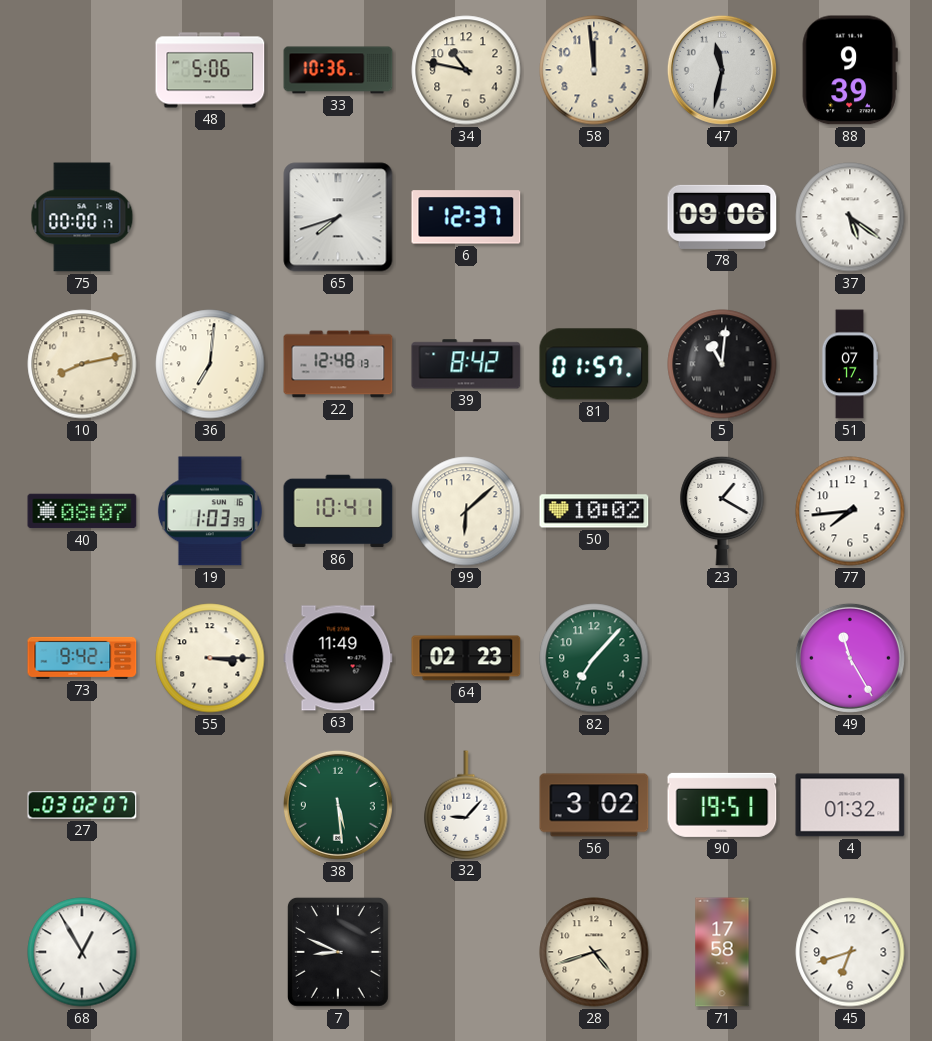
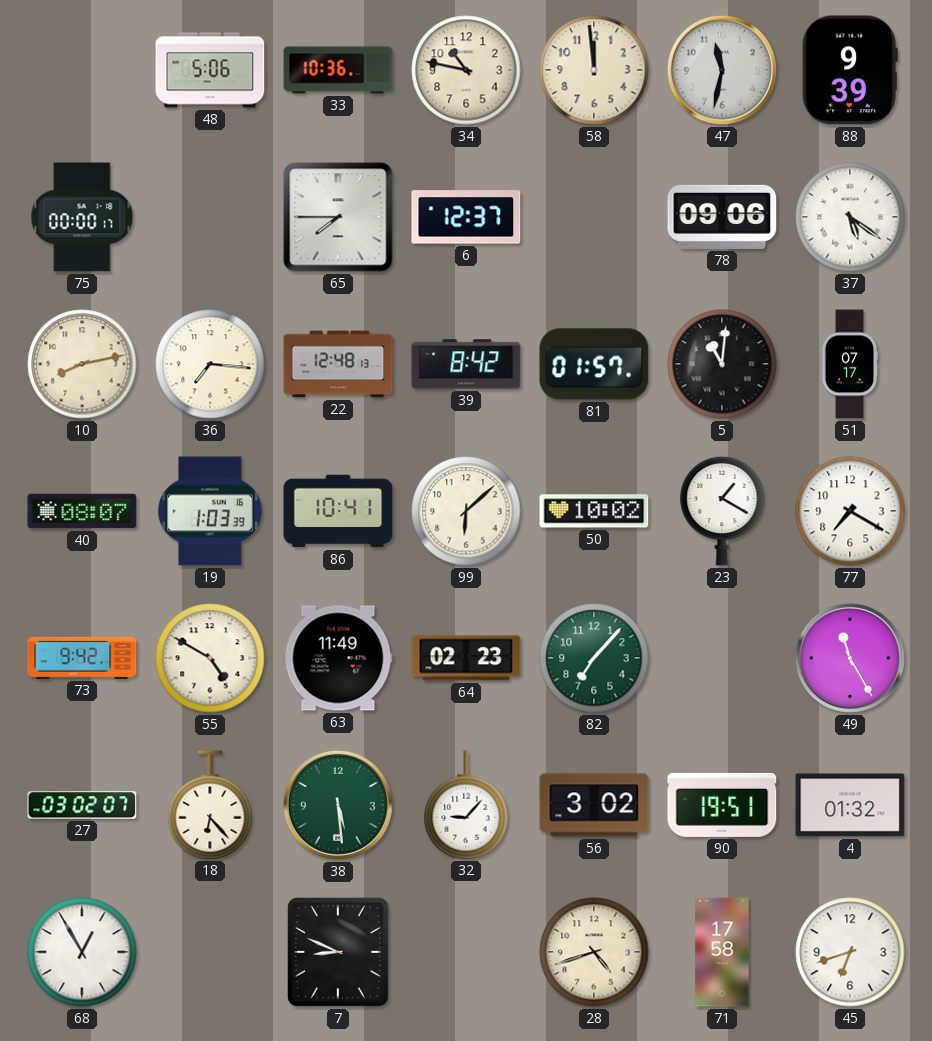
65: 7:42 -> 7:45
36: 7:01 -> 7:16
77: 7:44 -> 7:20
55: 3:15 -> 4:50
18: none -> 6:23
